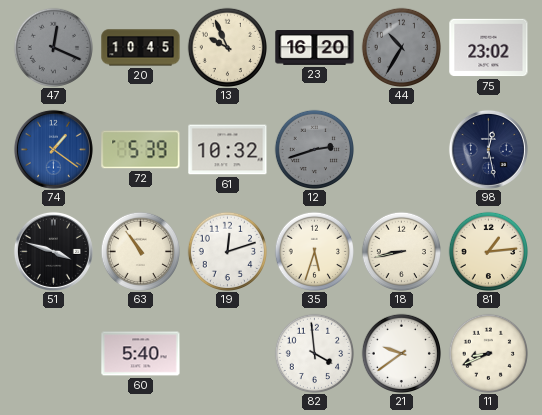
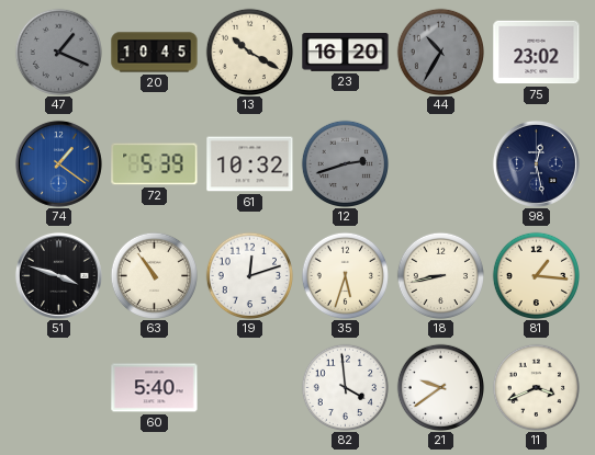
47: 12:19 -> 1:19
13: 9:56 -> 10:20
81: 1:14 -> 1:16
11: 8:41 -> 3:41
